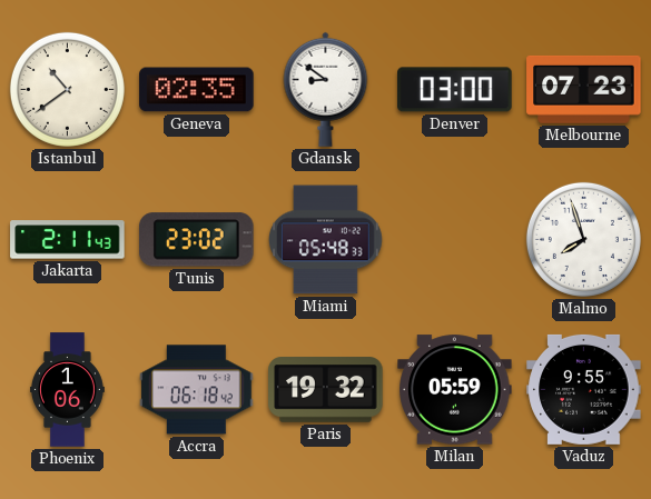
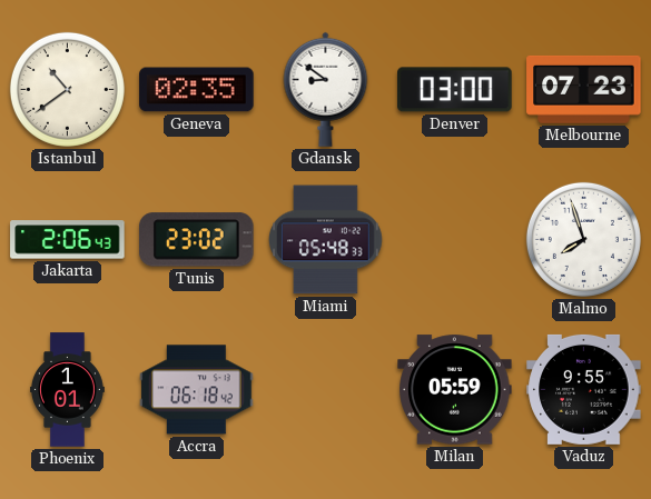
Jakarta: 2:11 -> 2:06
Phoenix: 1:06 -> 1:01
Paris: 19:32 -> none
